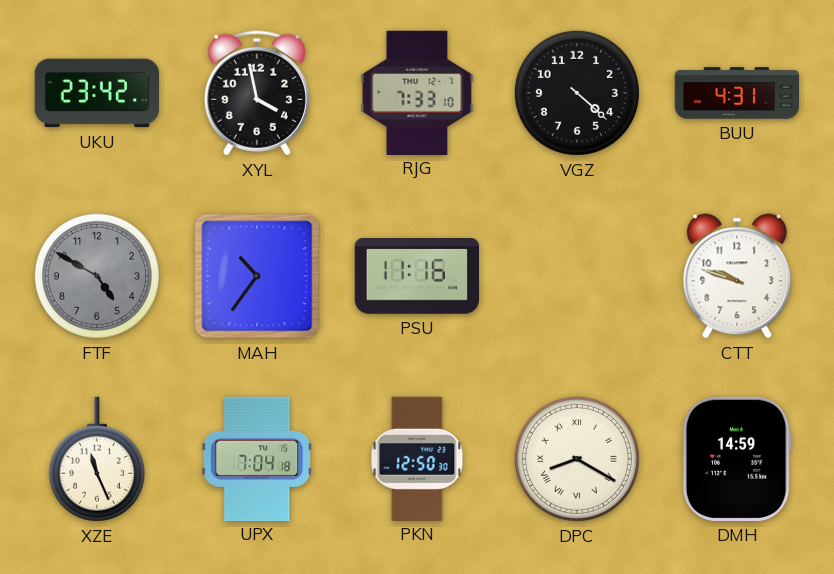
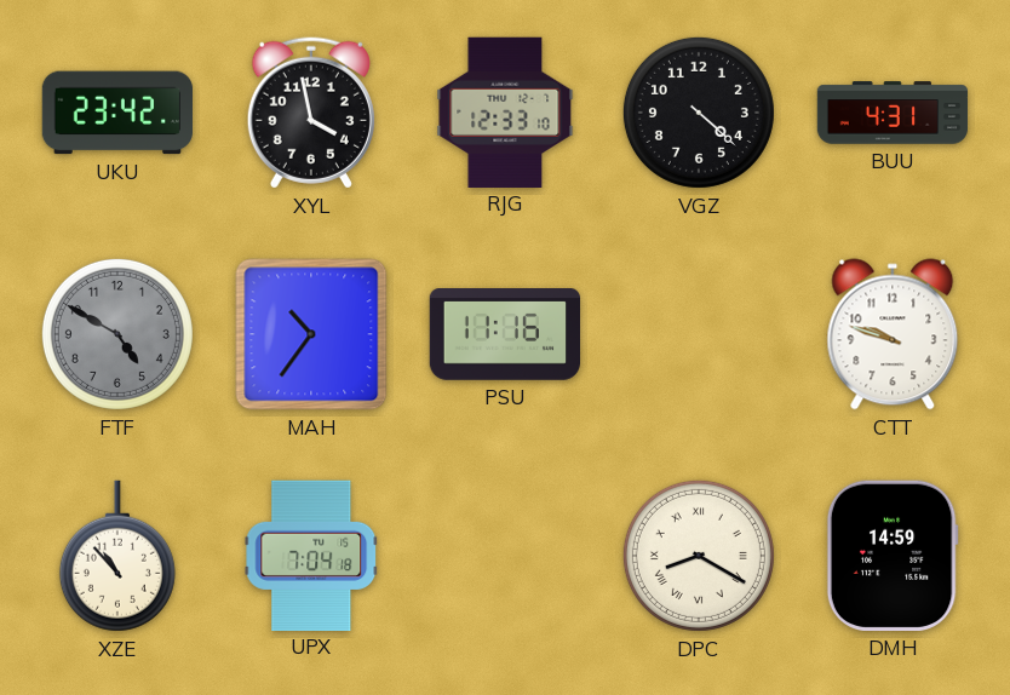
RJG: 7:33 -> 12:33
XZE: 11:26 -> 10:53
PKN: 12:50 -> none
